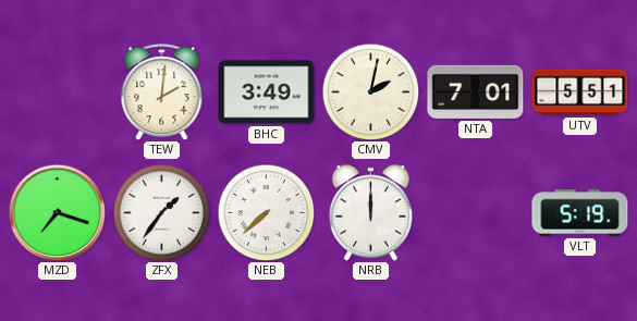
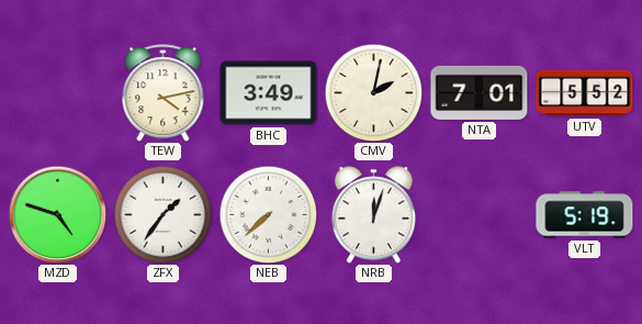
TEW: 2:01 -> 4:13
UTV: 5:51 -> 5:52
MZD: 7:18 -> 4:48
NRB: 12:00 -> 12:03
